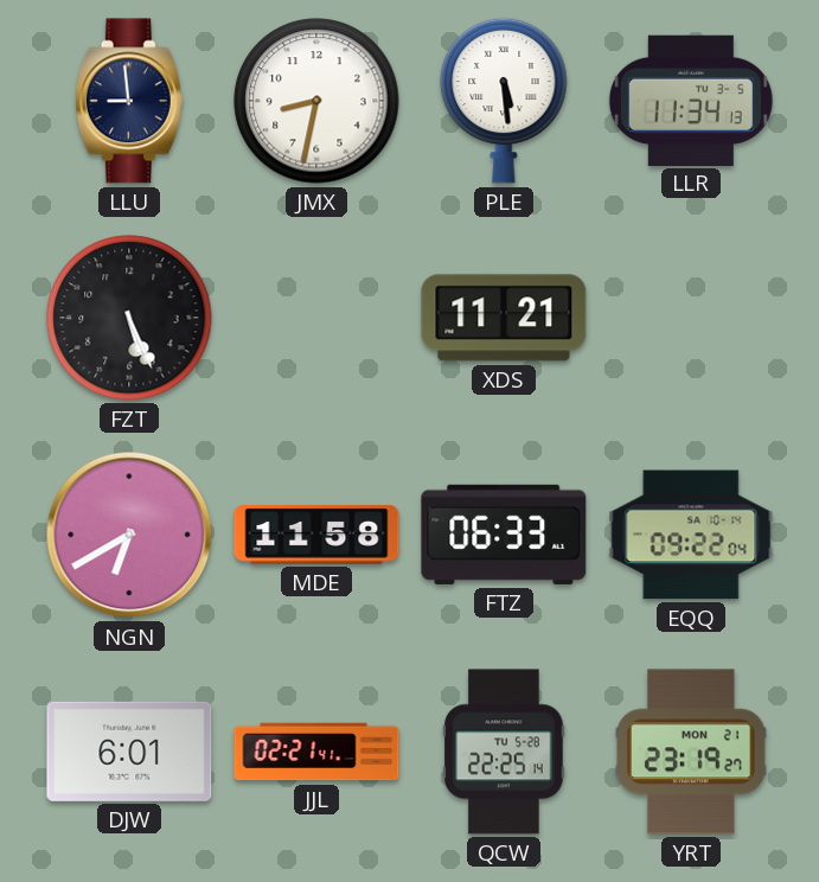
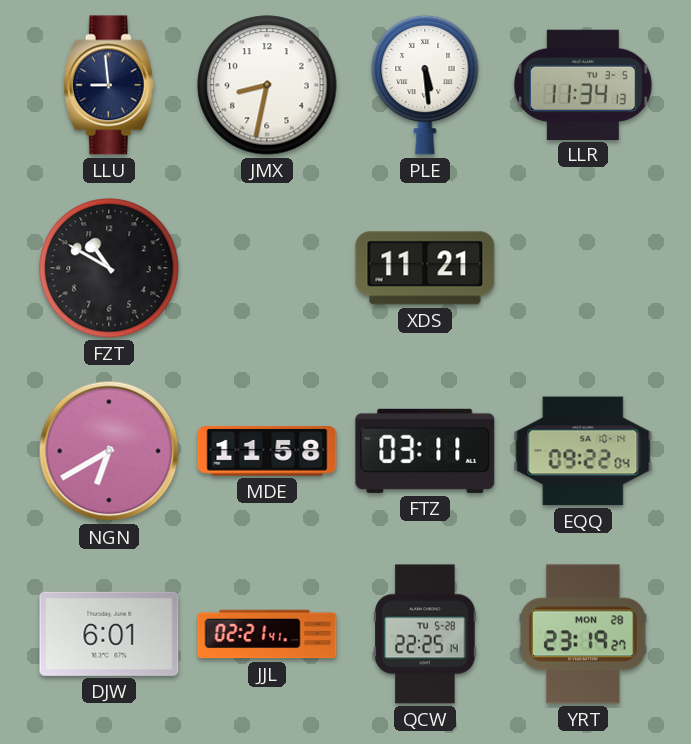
FZT: 5:26 -> 10:50
FTZ: 06:33 -> 03:11
YRT date: MON 21 -> MON 28
